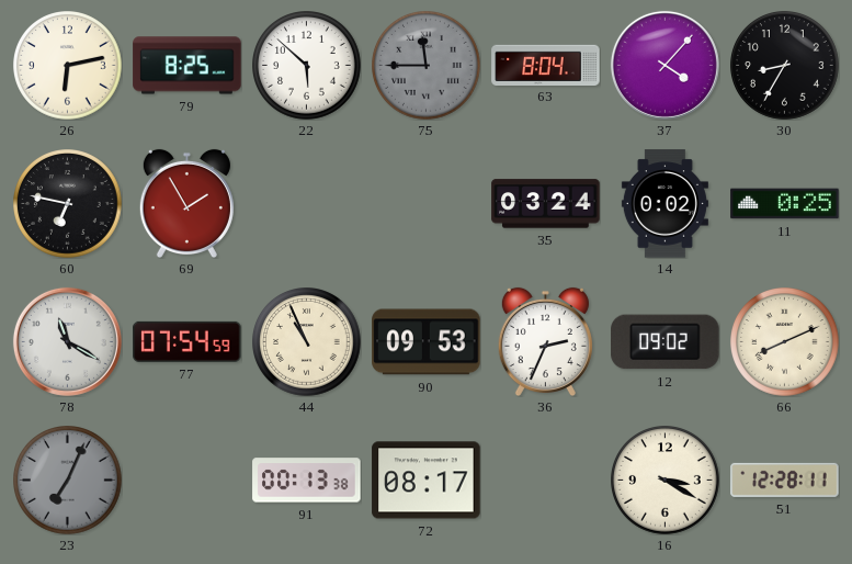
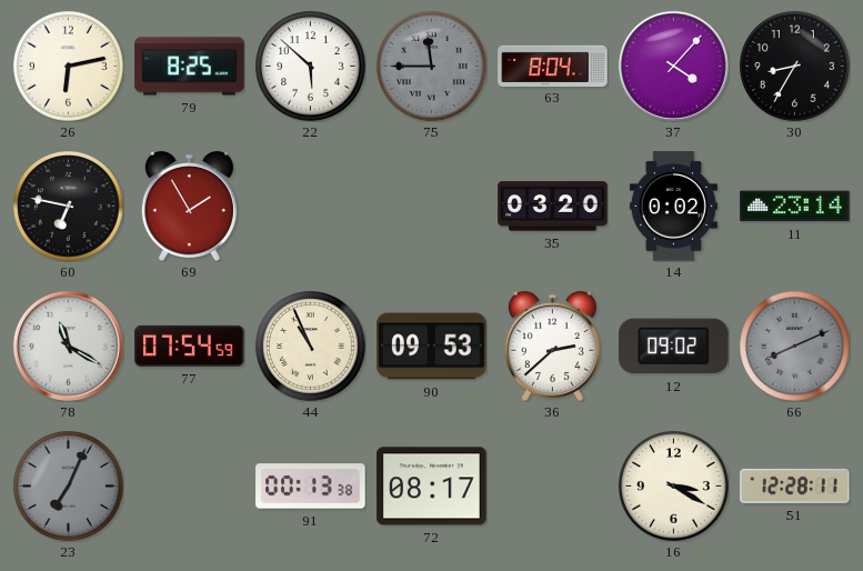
35: 03:24 -> 03:20
11: 0:25 -> 23:14
36: 2:34 -> 2:38
66 dial: cream -> grey
